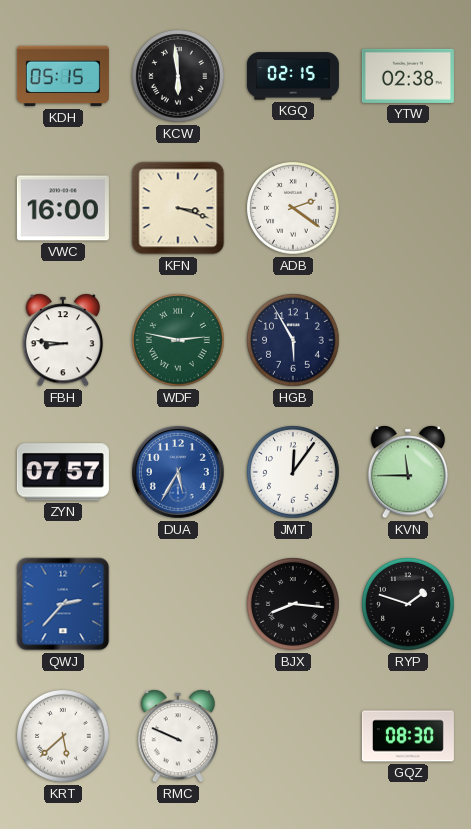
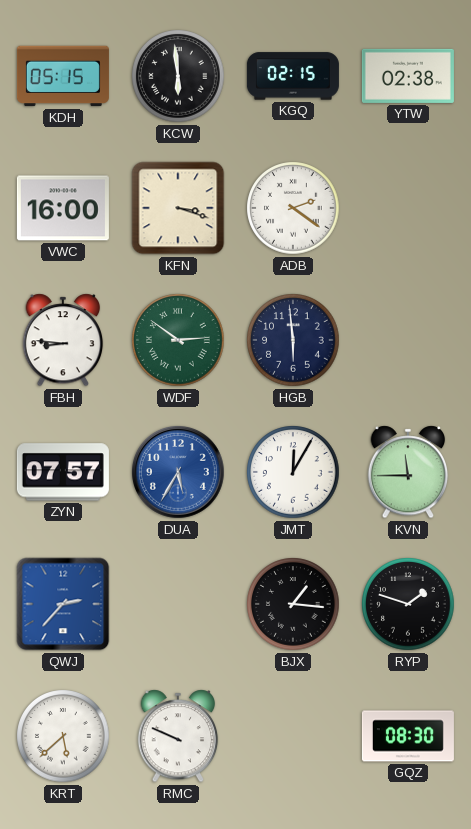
WDF: 2:47 -> 2:51
HGB: 5:55 -> 5:59
JMT: 12:06 -> 12:05
BJX: 8:16 -> 1:16
